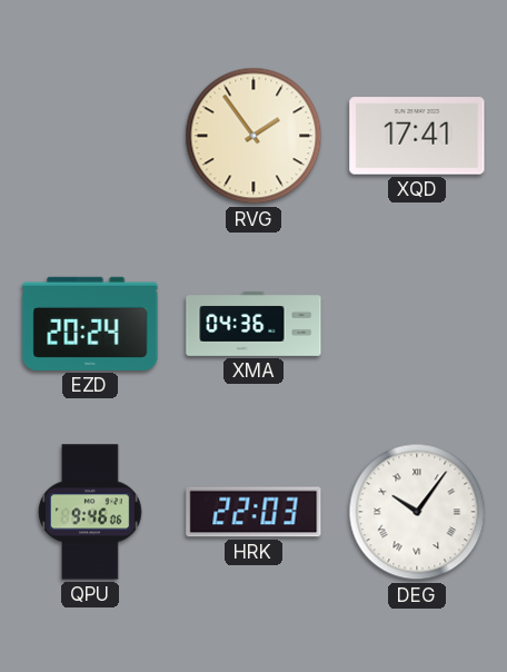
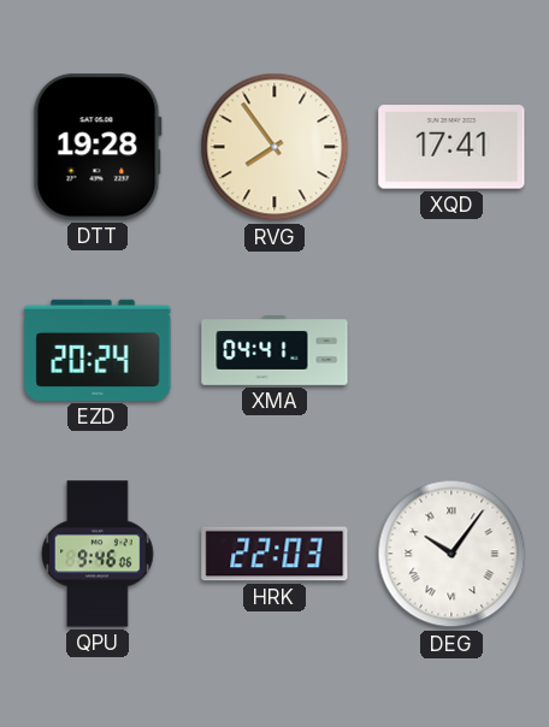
DTT: none -> 19:28
RVG: 1:54 -> 7:54
XMA: 04:36 -> 04:41
